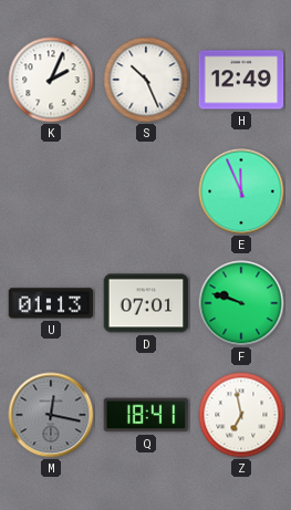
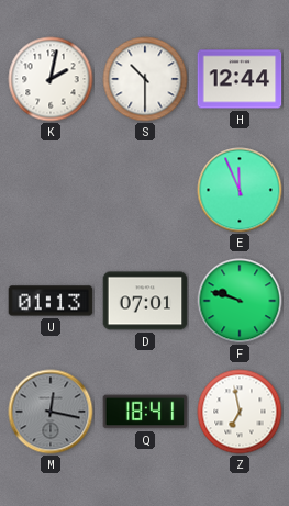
K: 2:04 -> 2:02
S: 10:26 -> 10:30
H: 12:49 -> 12:44
